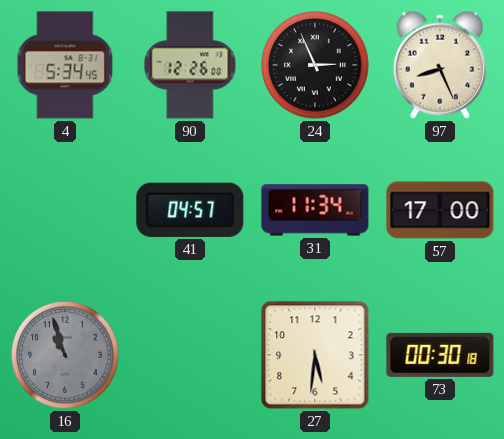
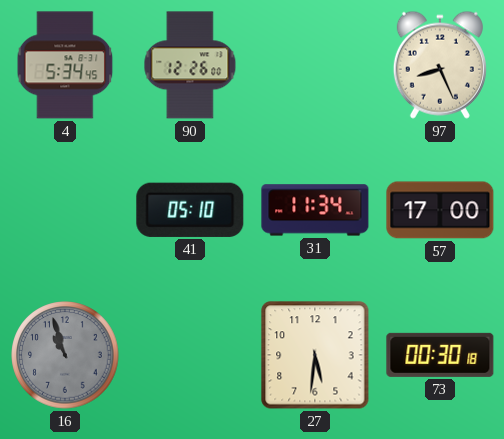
24: 2:56 -> none
41: 04:57 -> 05:10
